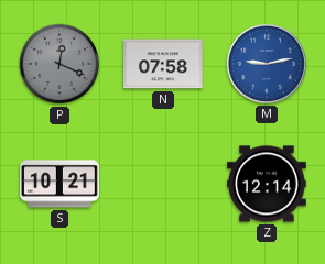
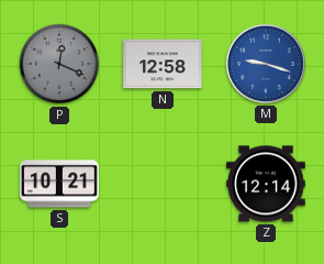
N: 07:58 -> 12:58
M: 9:13 -> 9:18
